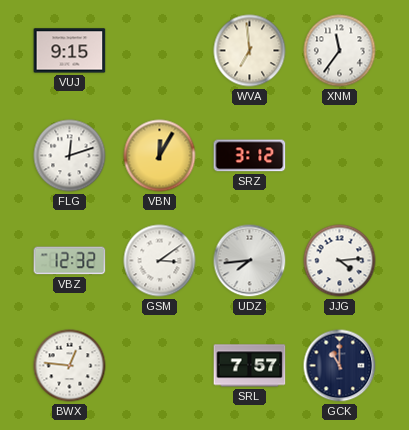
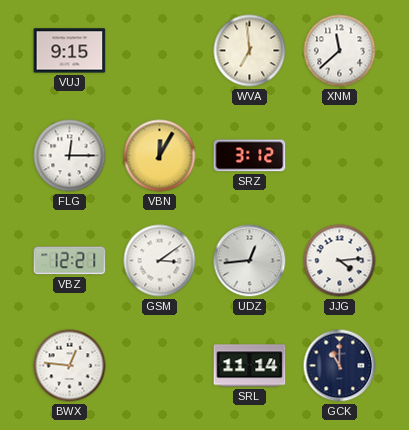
XNM: 11:36 -> 11:38
FLG: 12:12 -> 12:15
VBZ: 12:32 -> 12:21
UDZ: 7:44 -> 12:44
SRL: 7:57 -> 11:14
